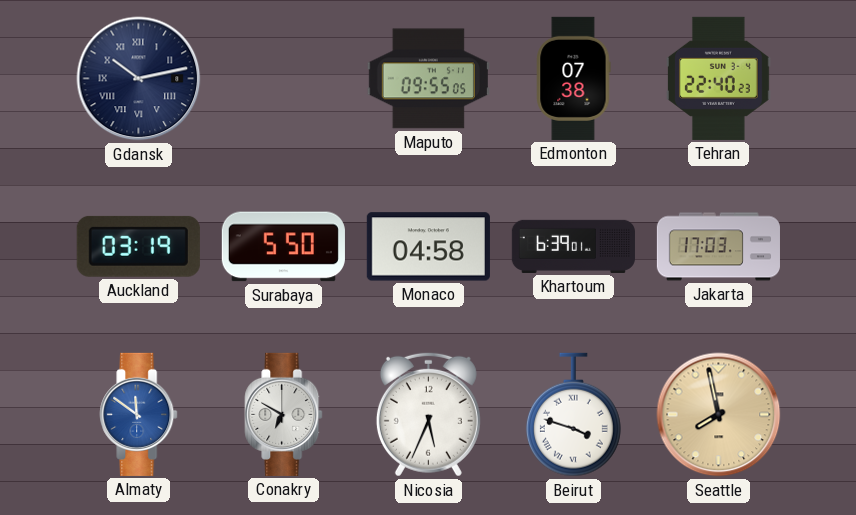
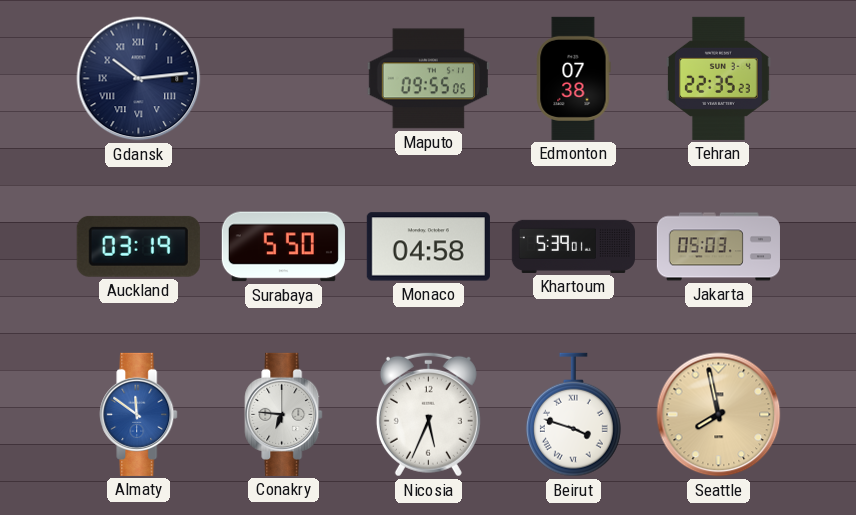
Gdansk: 10:13 -> 10:14
Tehran: 22:40 -> 22:35
Khartoum: 6:39 -> 5:39
Jakarta: 17:03 -> 05:03
Conakry: 6:50 -> 6:46
